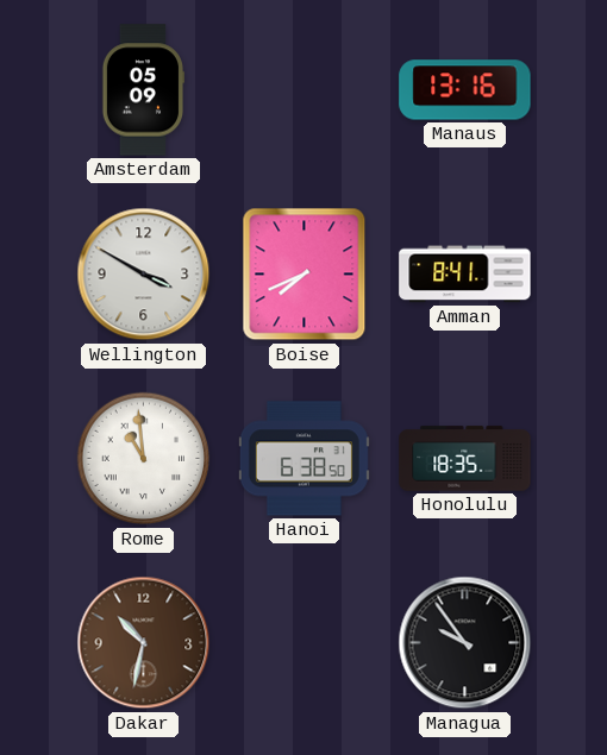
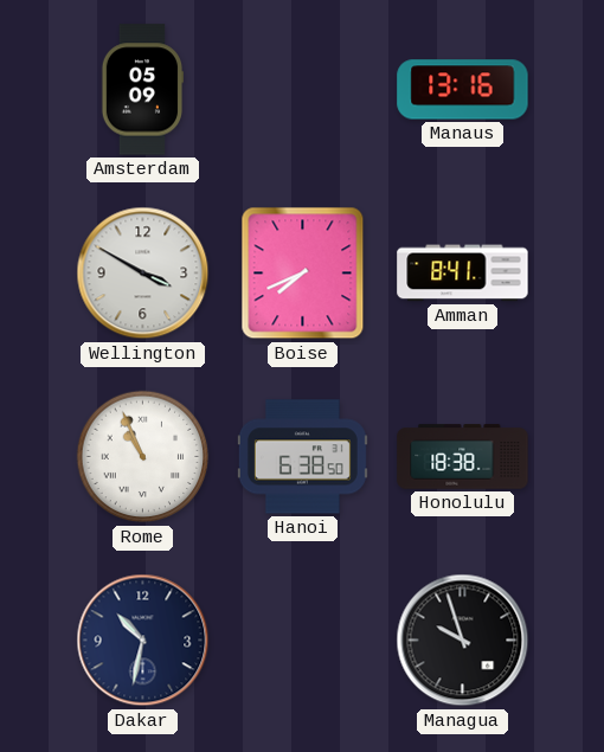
Rome: 10:59 -> 10:56
Honolulu: 18:35 -> 18:38
Dakar dial: brown -> navy
Managua: 9:54 -> 9:57
